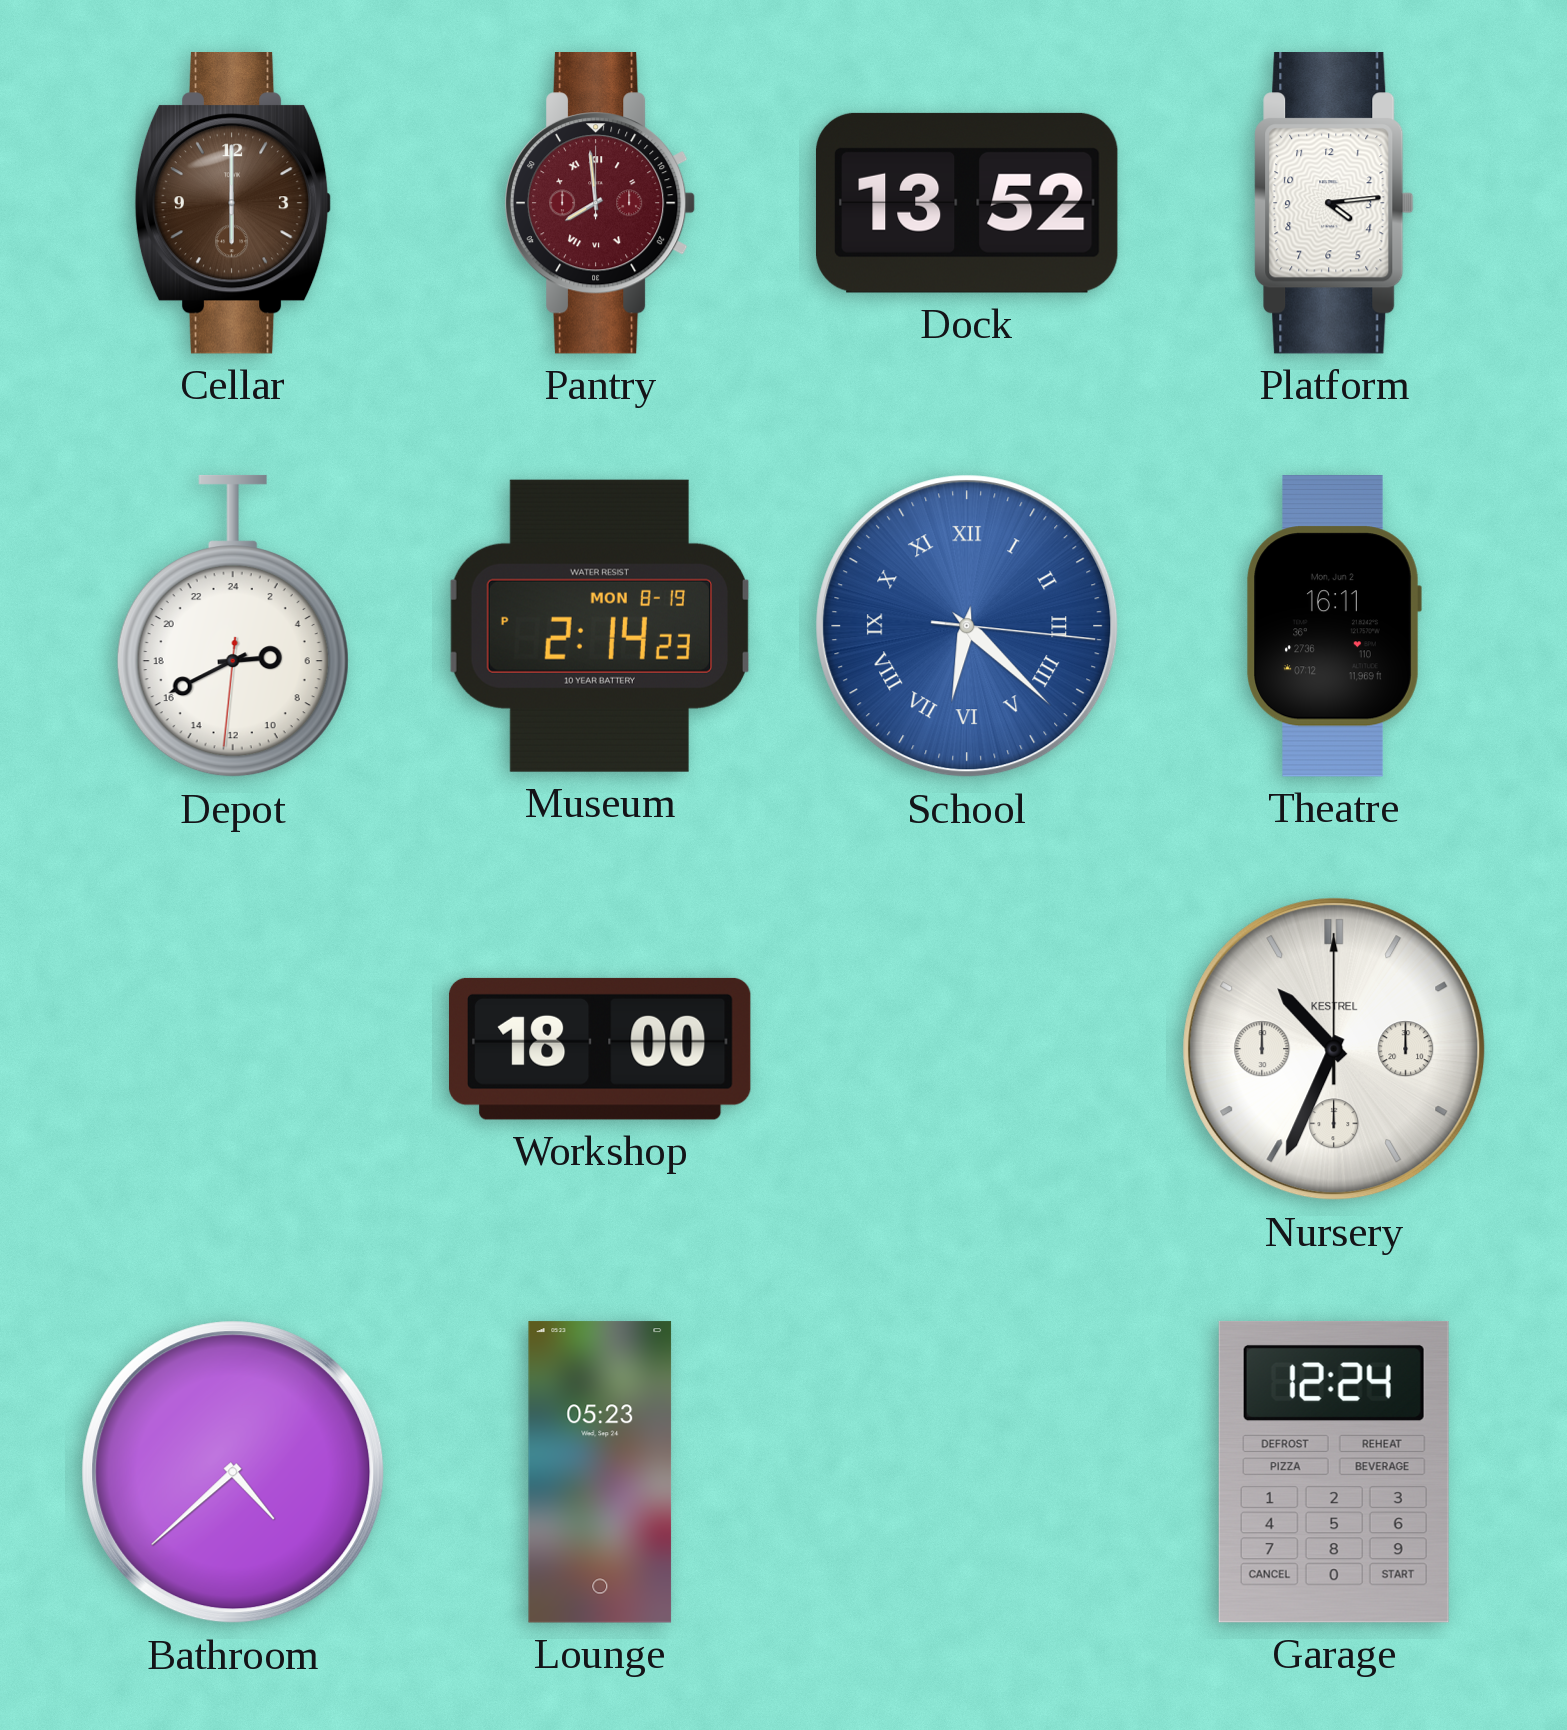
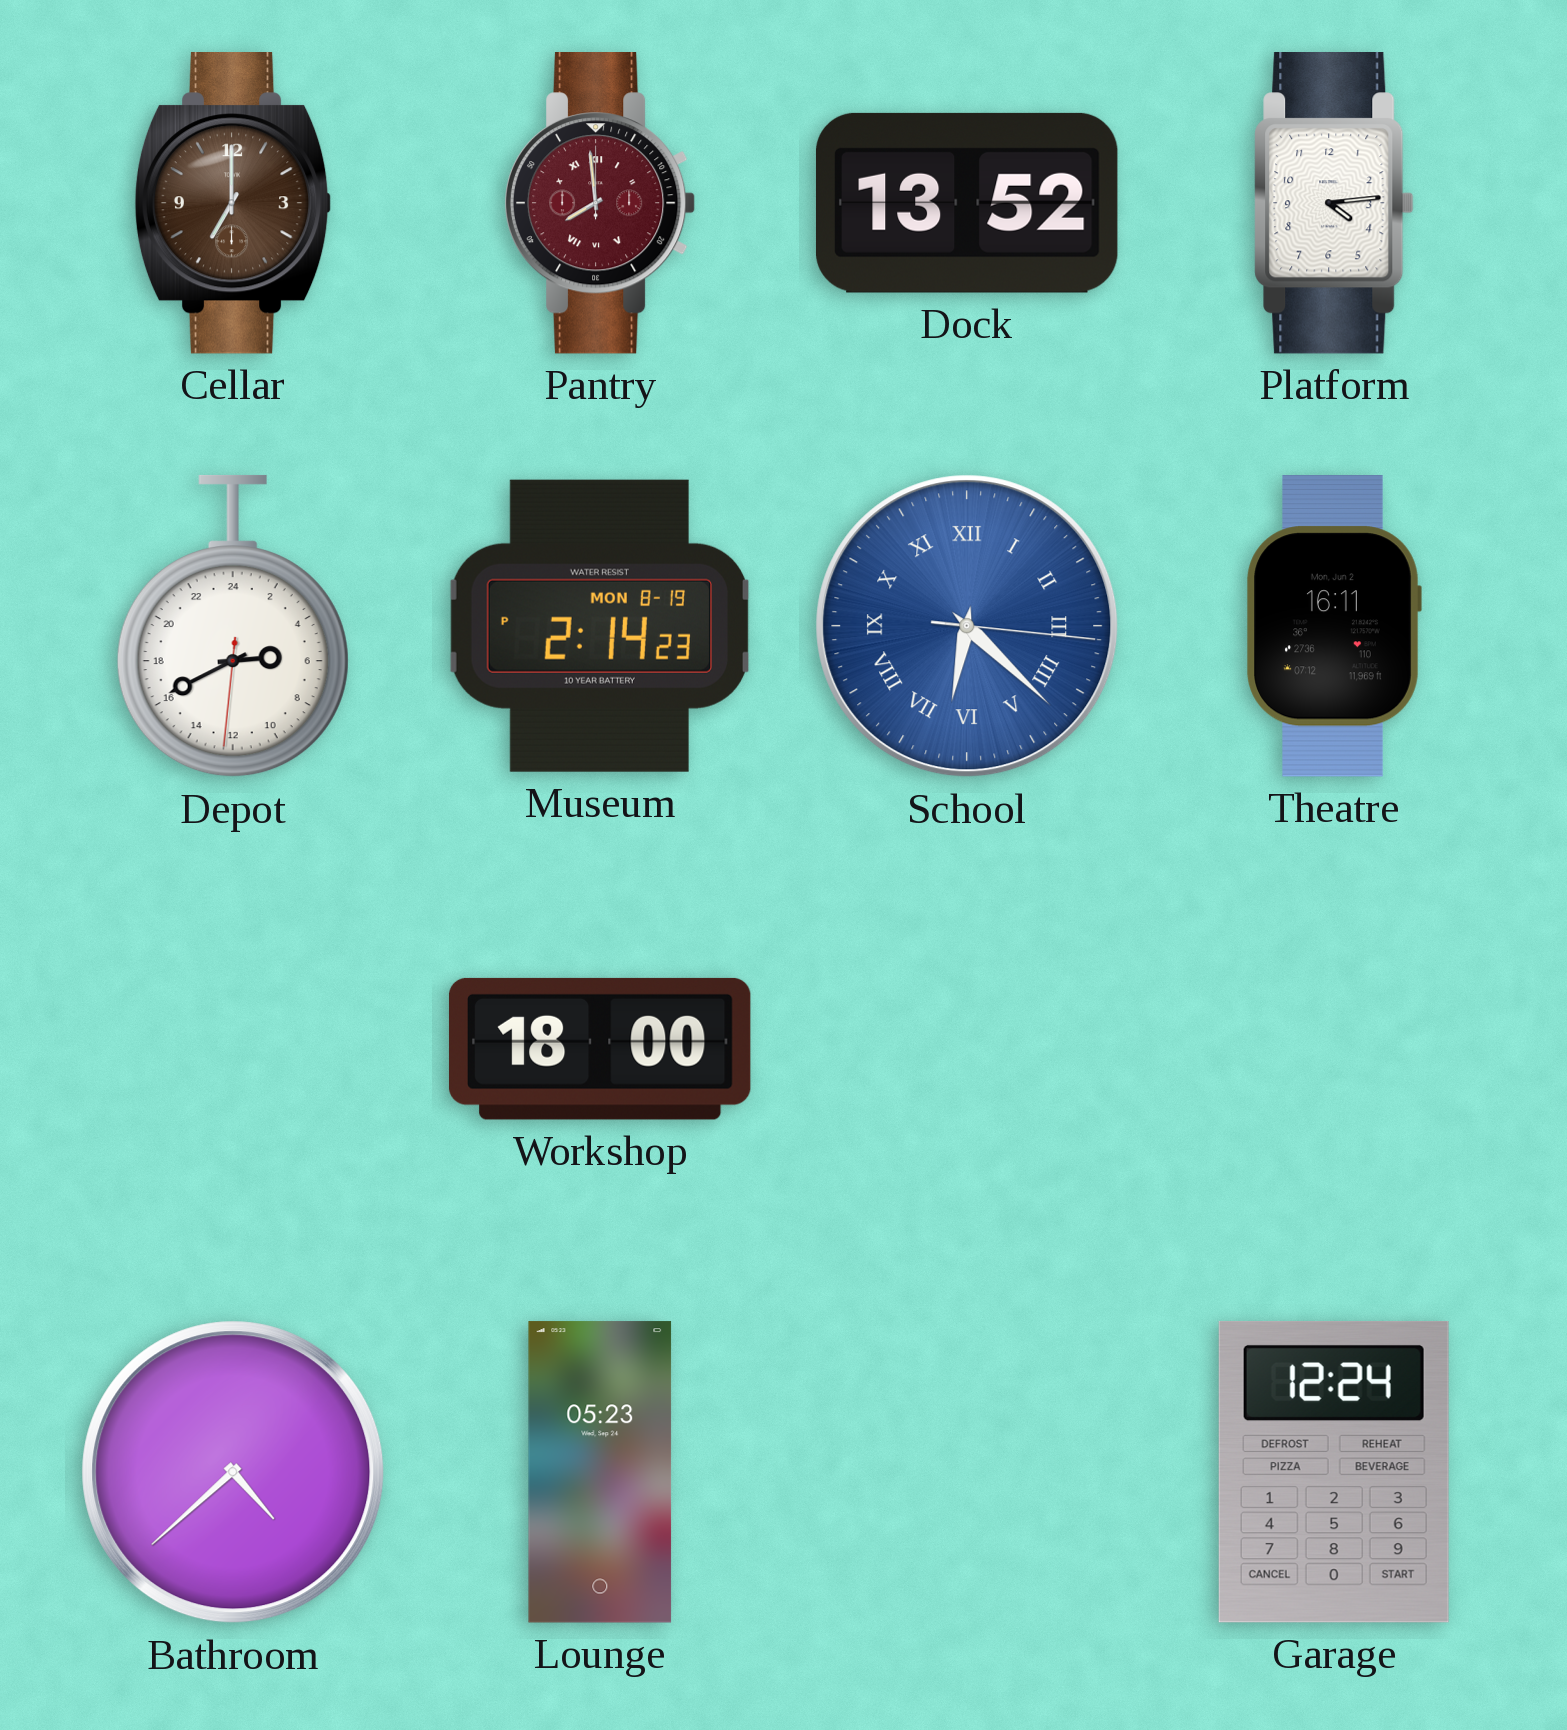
Cellar: 6:00 -> 7:00
Nursery: 10:34 -> none
